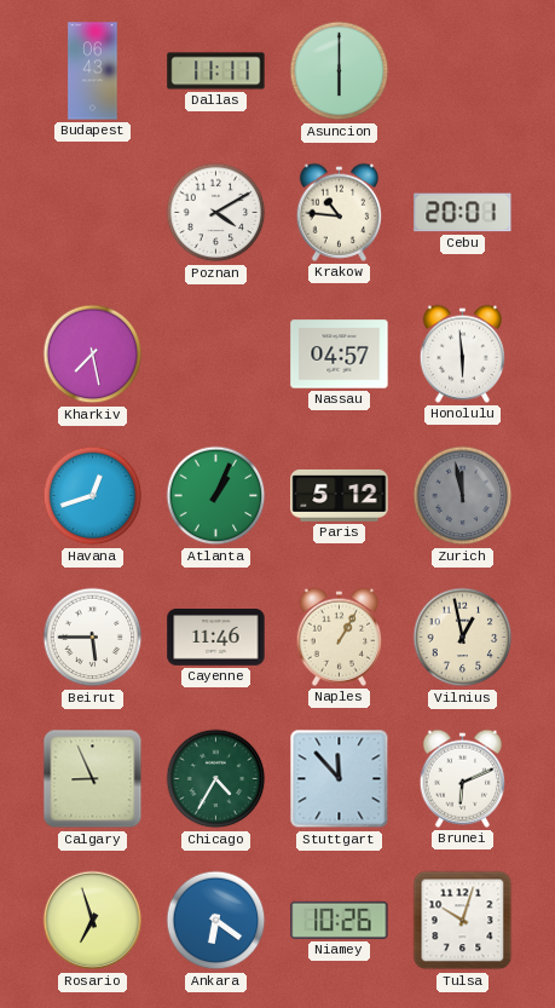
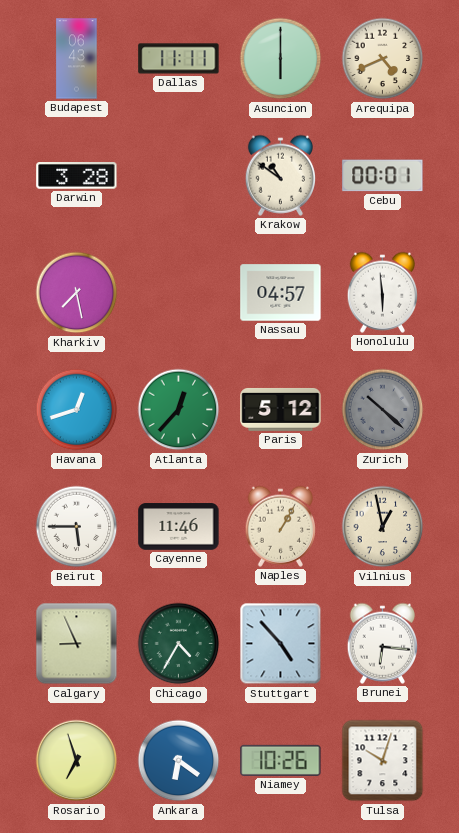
Arequipa: none -> 4:41
Darwin: none -> 3:28
Poznan: 4:10 -> none
Krakow: 10:46 -> 10:51
Cebu: 20:01 -> 00:01
Atlanta: 1:04 -> 12:37
Zurich: 11:58 -> 10:22
Stuttgart: 11:53 -> 4:53
Brunei: 6:11 -> 6:16
